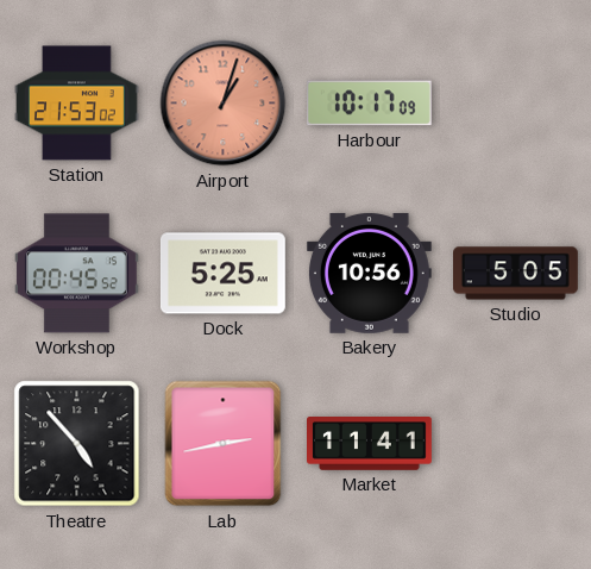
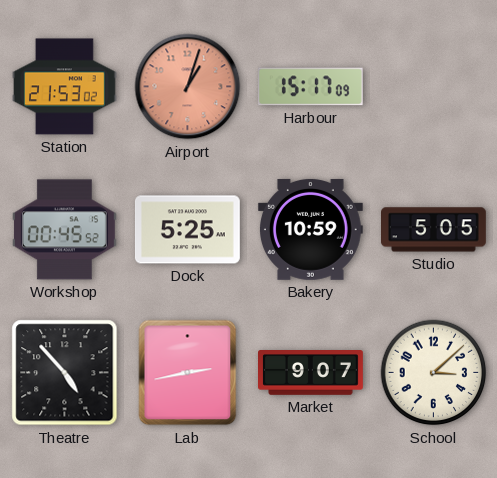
Harbour: 10:17 -> 15:17
Bakery: 10:56 -> 10:59
Market: 11:41 -> 9:07
School: none -> 3:08
